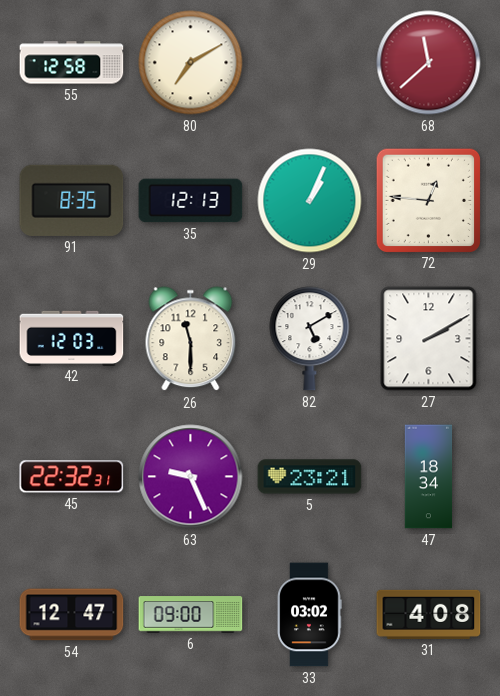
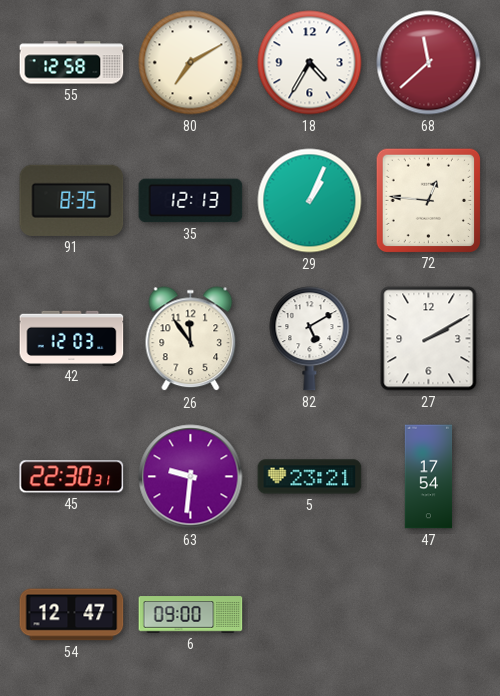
18: none -> 4:35
26: 11:30 -> 11:54
45: 22:32 -> 22:30
63: 9:26 -> 9:31
47: 18:34 -> 17:54
33: 03:02 -> none
31: 4:08 -> none
